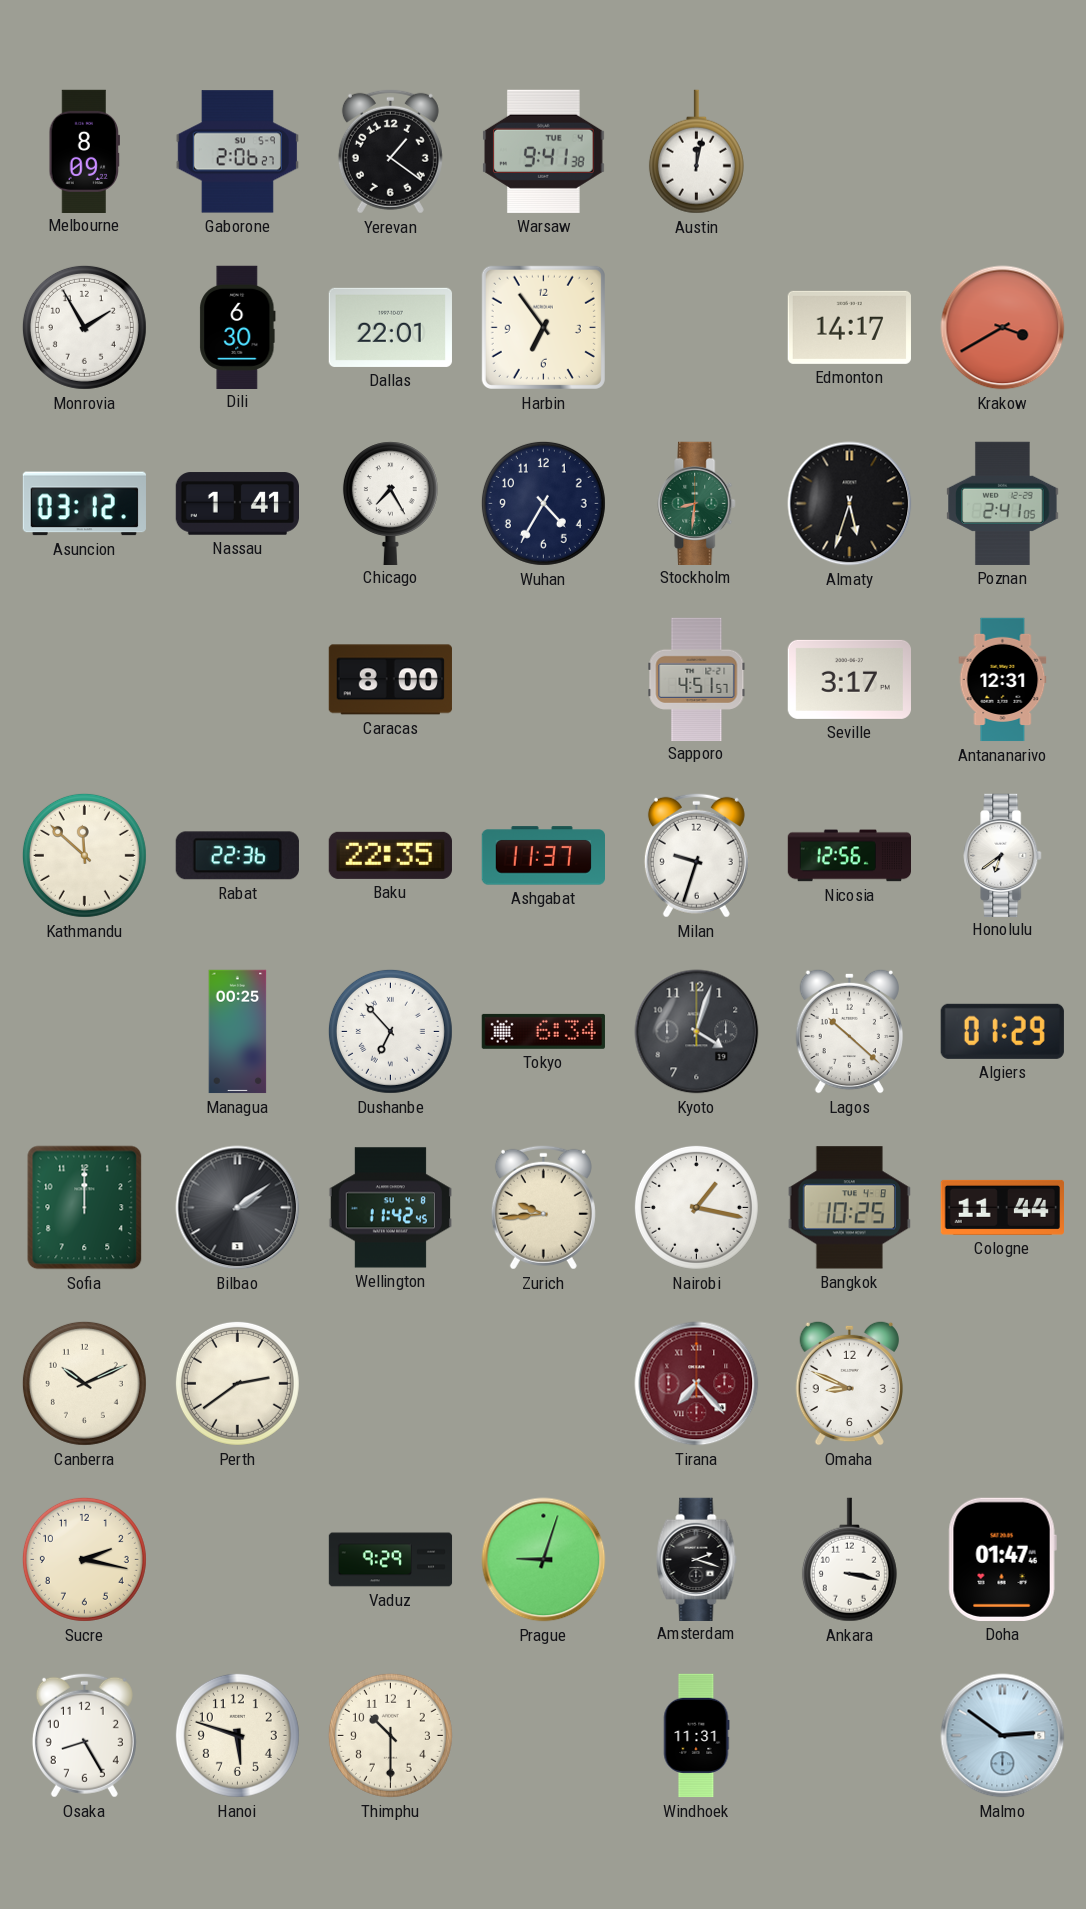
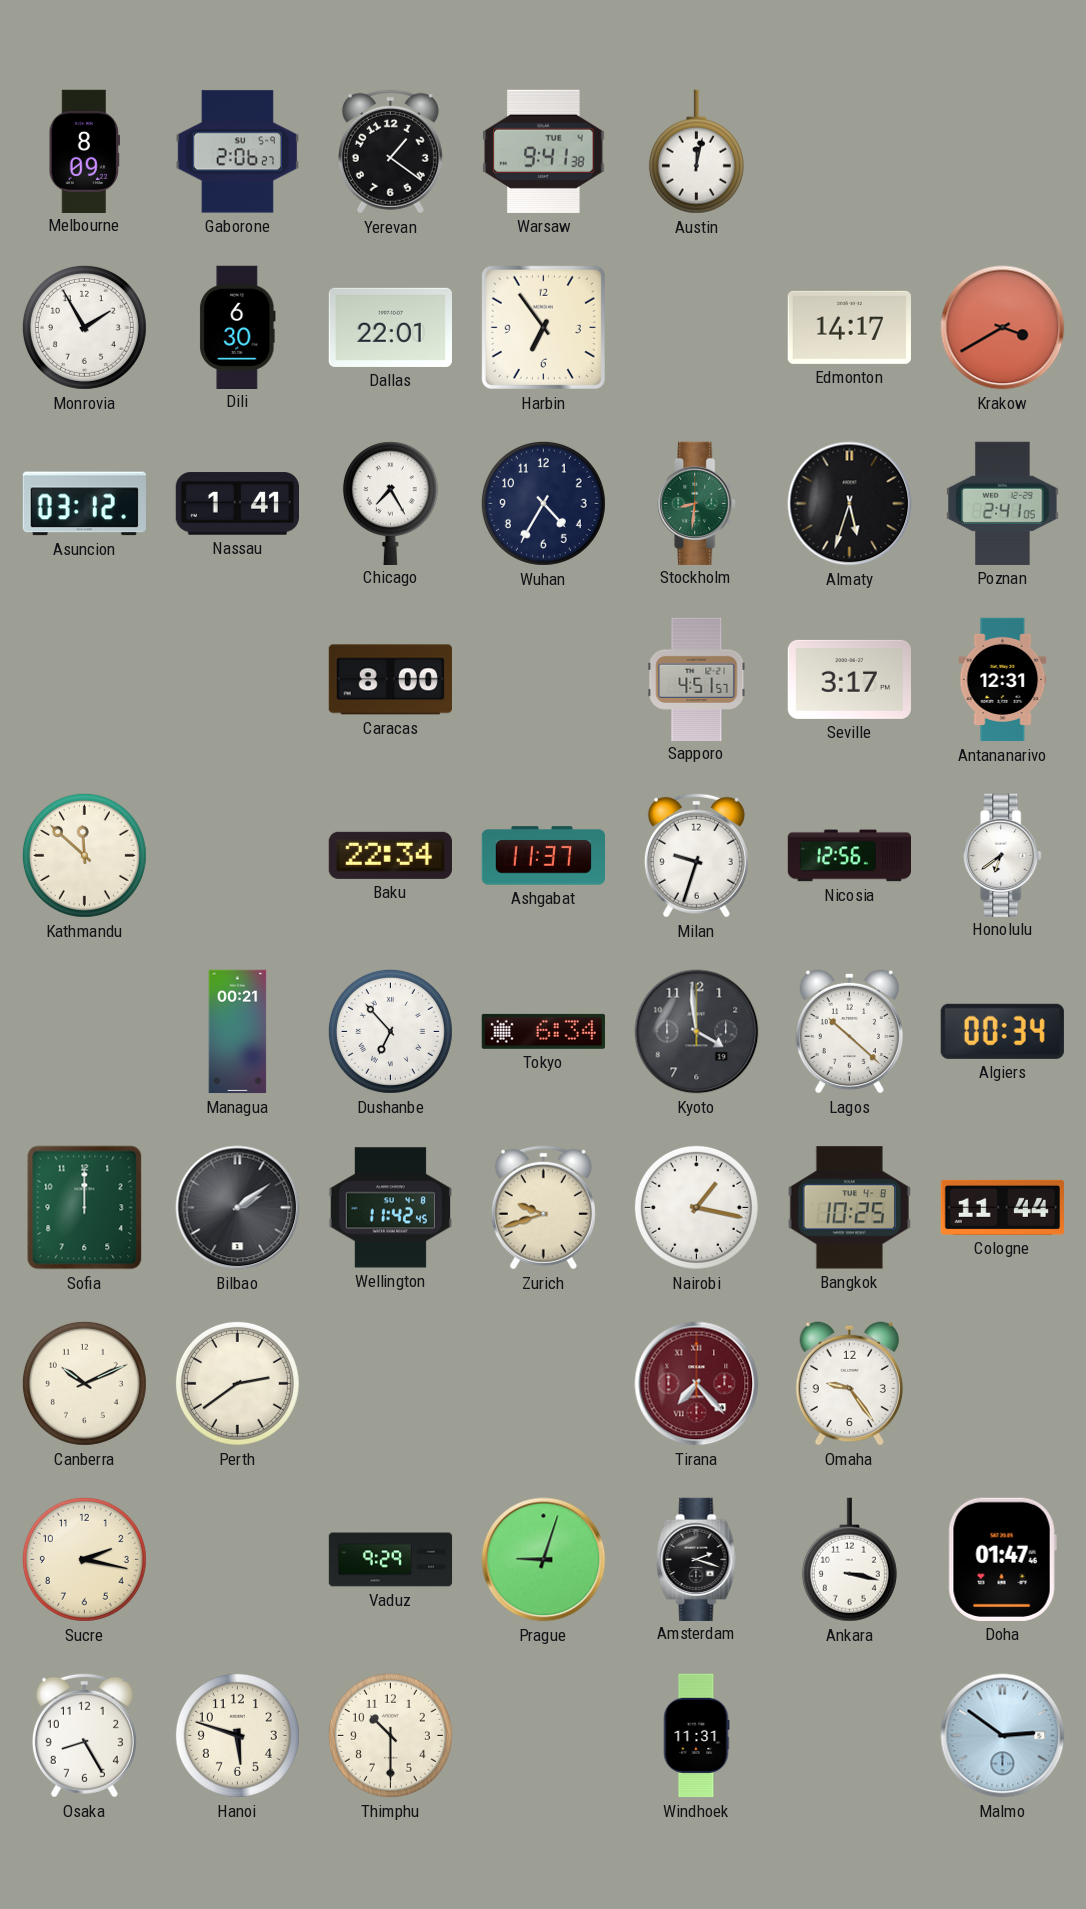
Rabat: 22:36 -> none
Baku: 22:35 -> 22:34
Managua: 00:25 -> 00:21
Kyoto: 4:03 -> 3:59
Algiers: 01:29 -> 00:34
Zurich: 9:44 -> 9:42
Omaha: 8:49 -> 9:24
